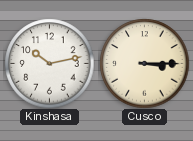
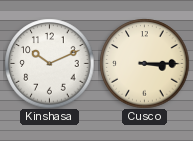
Kinshasa: 10:13 -> 10:11
